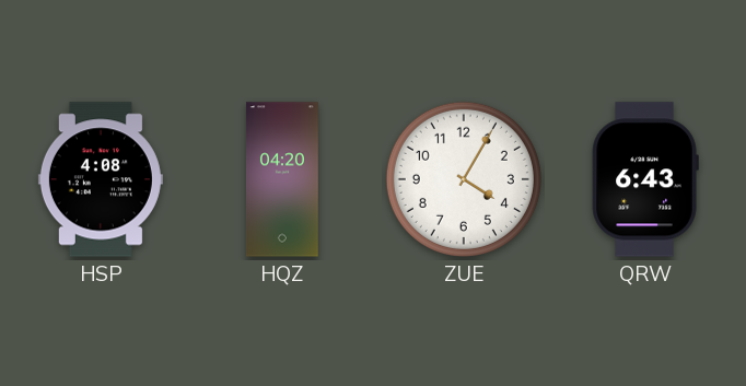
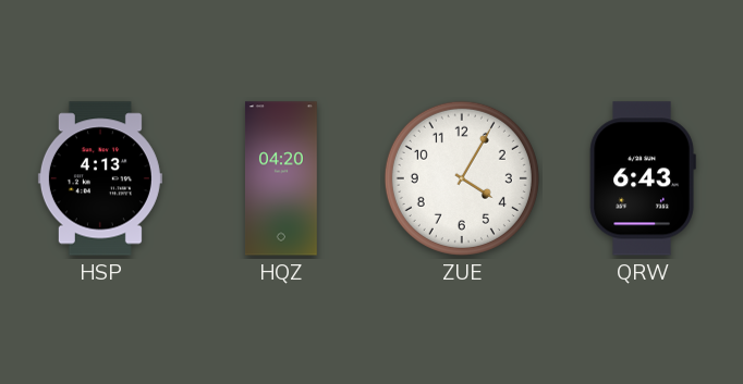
HSP: 4:08 -> 4:13
